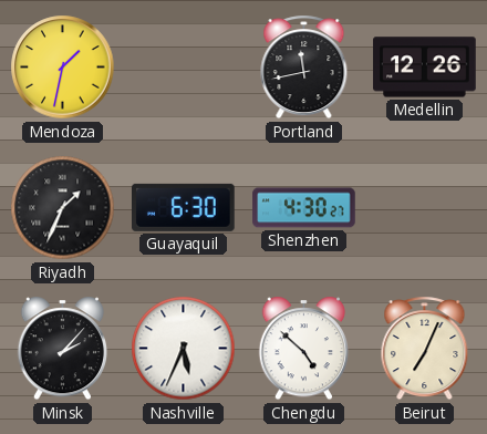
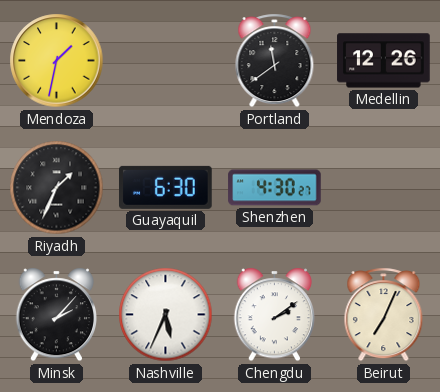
Portland: 11:43 -> 11:39
Chengdu: 4:52 -> 2:09
